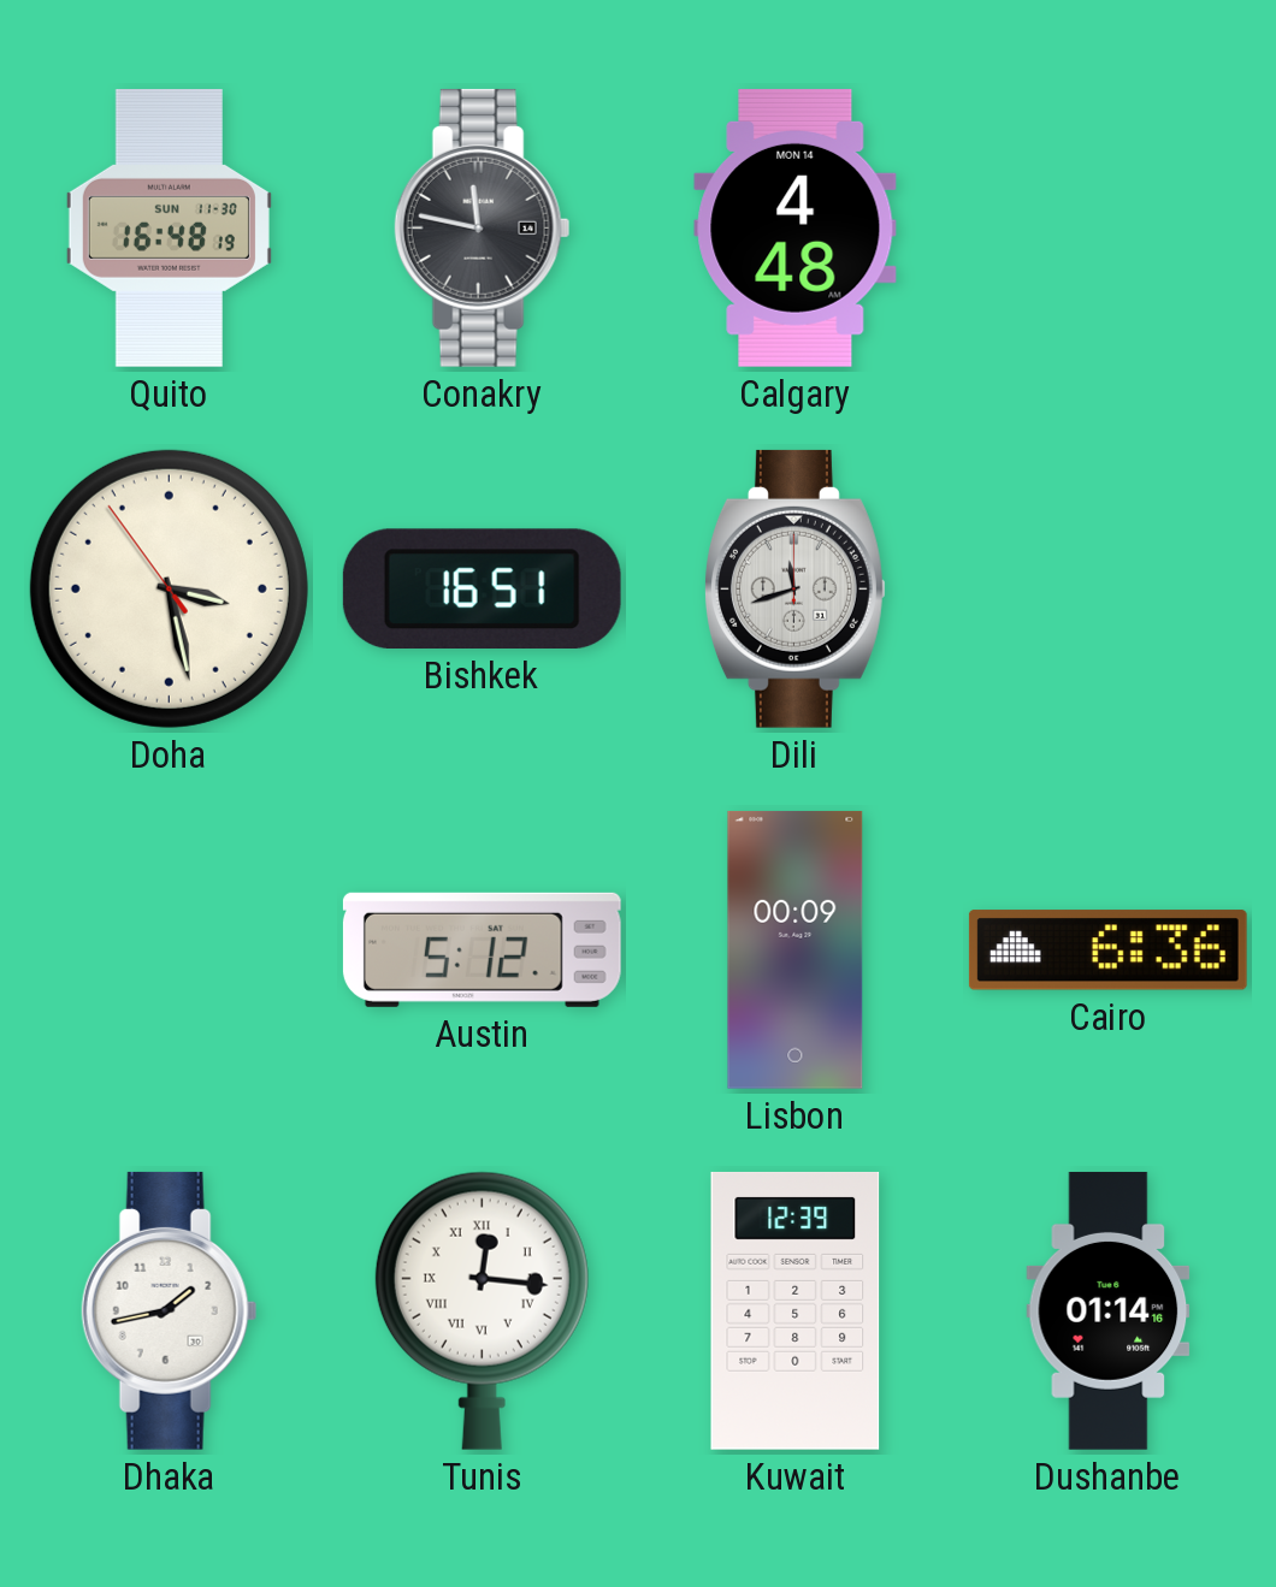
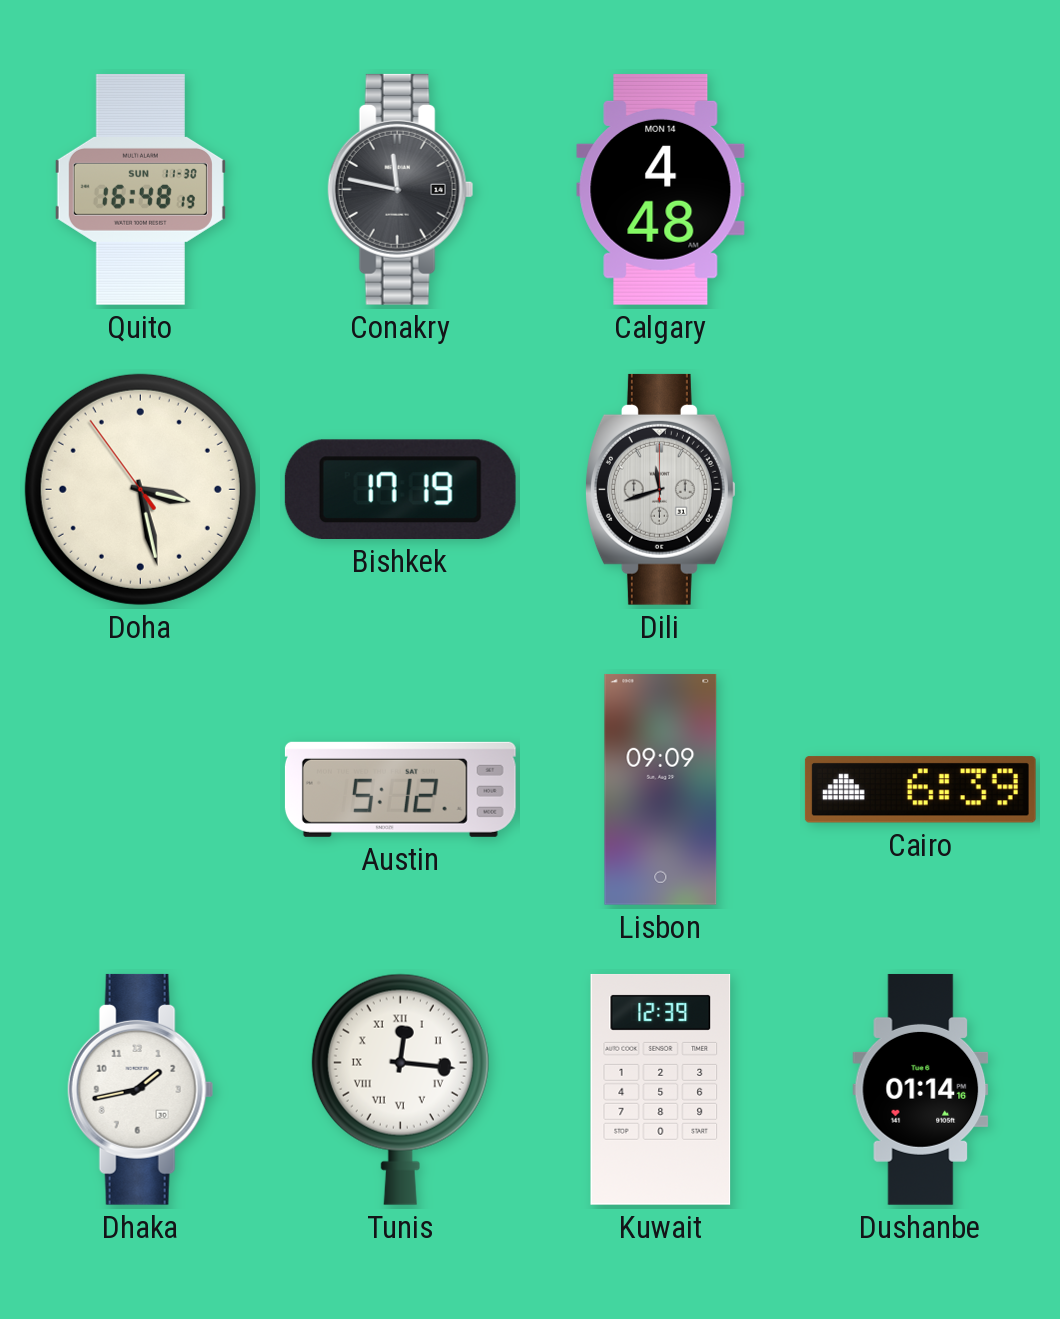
Bishkek: 16:51 -> 17:19
Lisbon: 00:09 -> 09:09
Cairo: 6:36 -> 6:39
